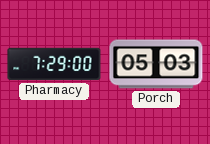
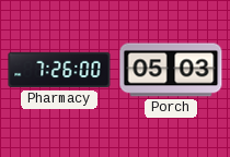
Pharmacy: 7:29 -> 7:26
